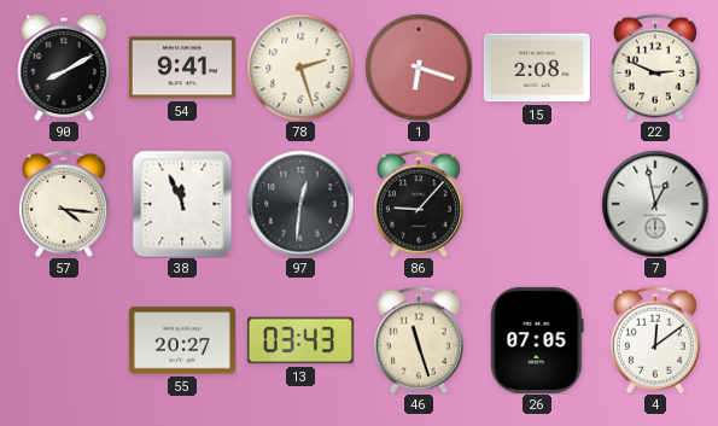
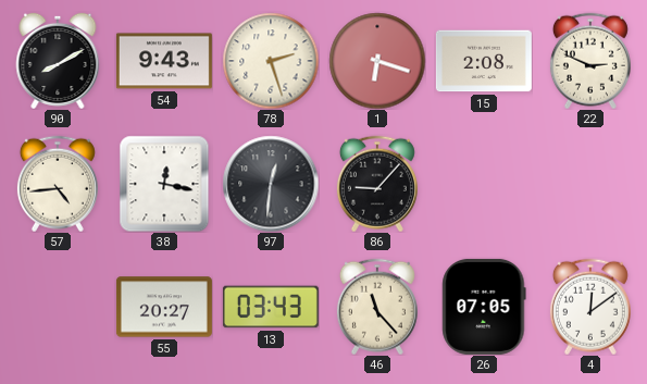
54: 9:41 -> 9:43
57: 4:16 -> 4:44
38: 11:56 -> 12:17
7: 12:58 -> none
46: 11:27 -> 11:23
